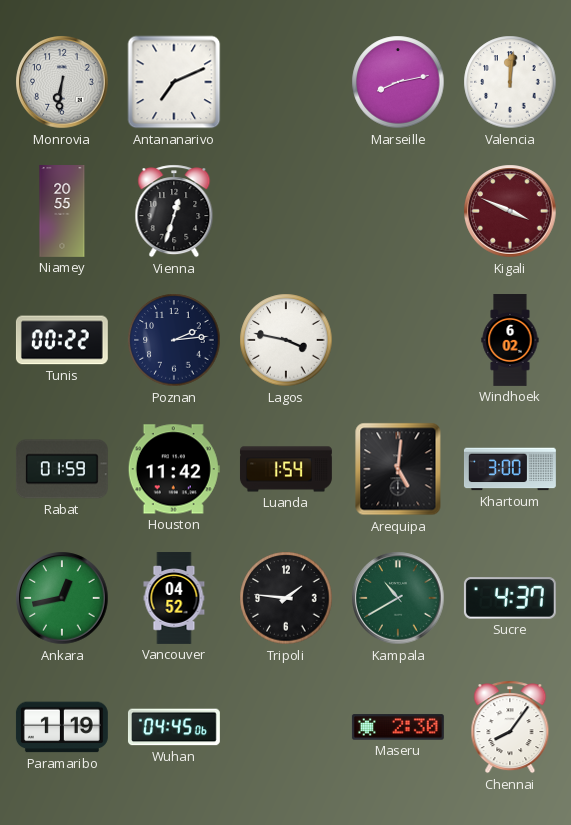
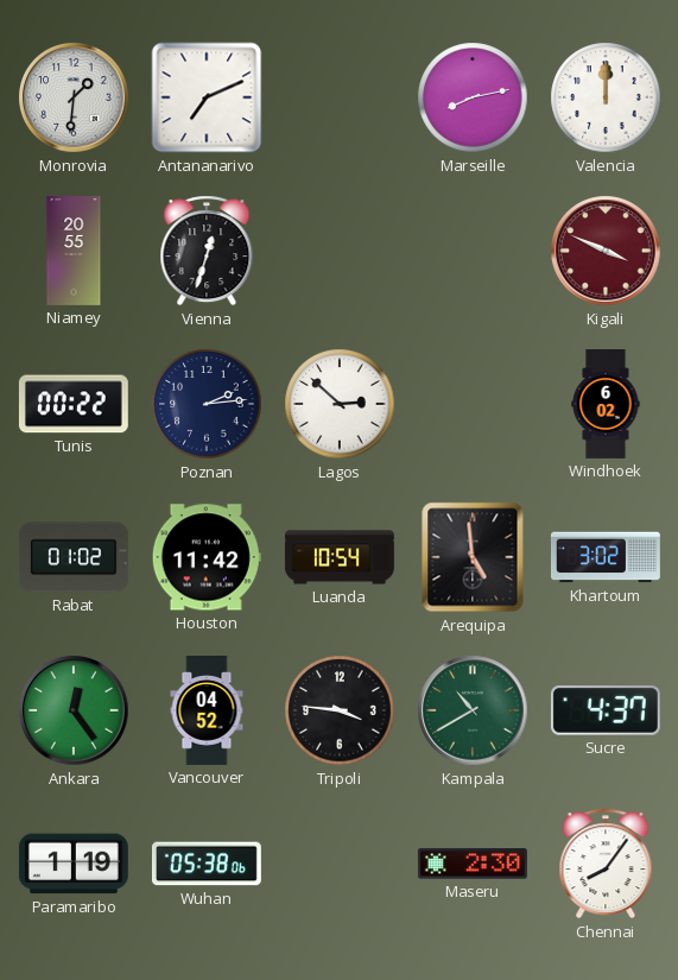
Monrovia: 6:31 -> 1:31
Valencia: 12:01 -> 12:00
Lagos: 3:47 -> 2:52
Rabat: 01:59 -> 01:02
Luanda: 1:54 -> 10:54
Arequipa: 5:01 -> 4:59
Khartoum: 3:00 -> 3:02
Ankara: 12:43 -> 12:24
Tripoli: 1:46 -> 3:46
Wuhan: 04:45 -> 05:38
